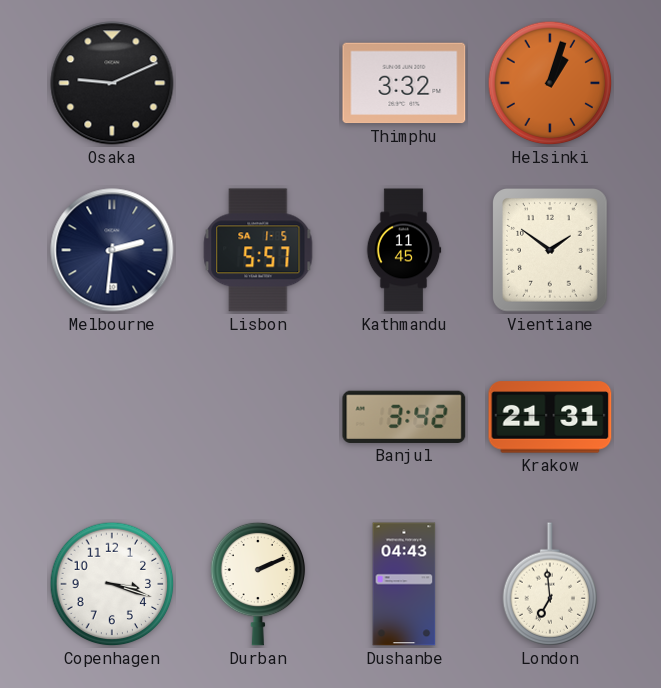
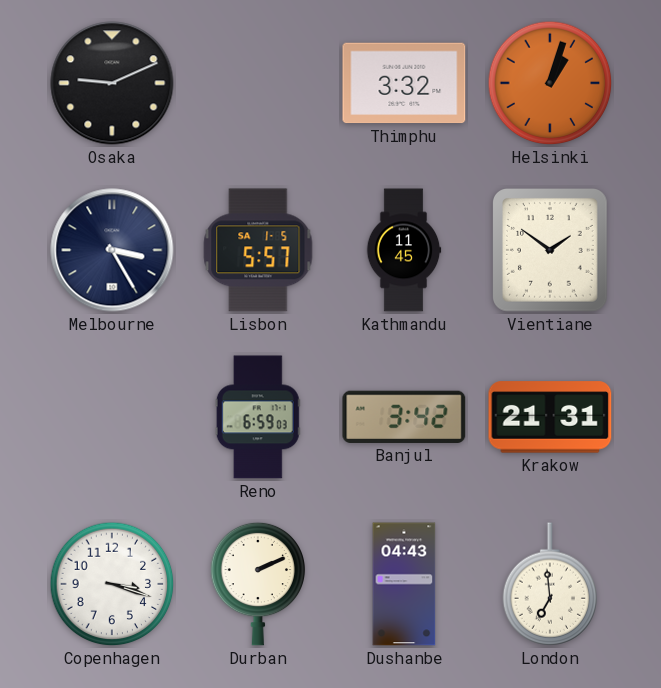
Melbourne: 2:31 -> 3:25
Reno: none -> 6:59
